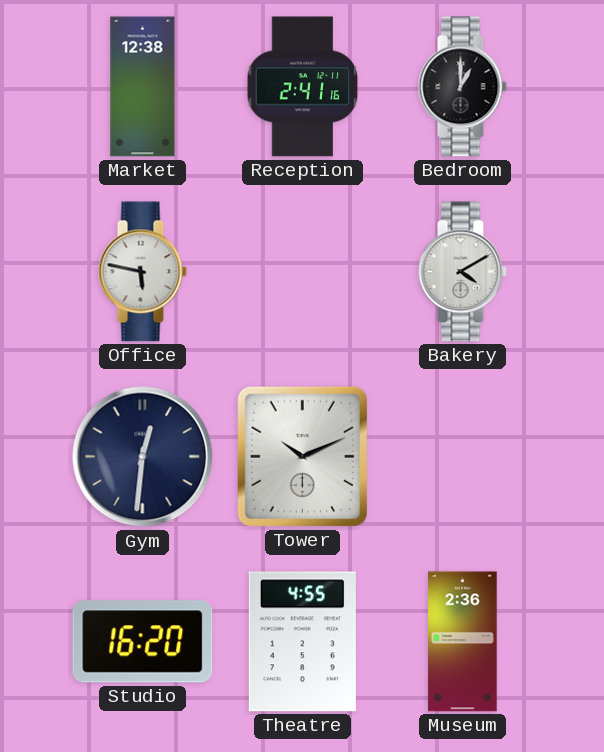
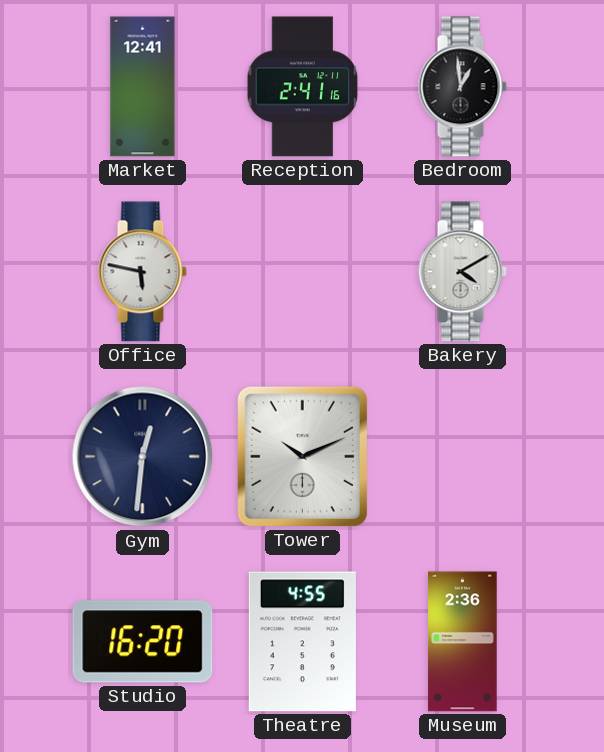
Market: 12:38 -> 12:41
Bedroom: 1:00 -> 12:59
